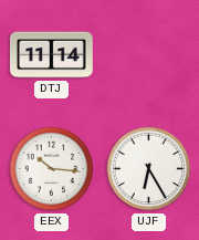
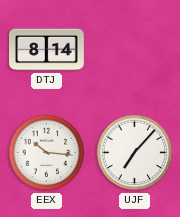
DTJ: 11:14 -> 8:14
UJF: 6:25 -> 7:07
